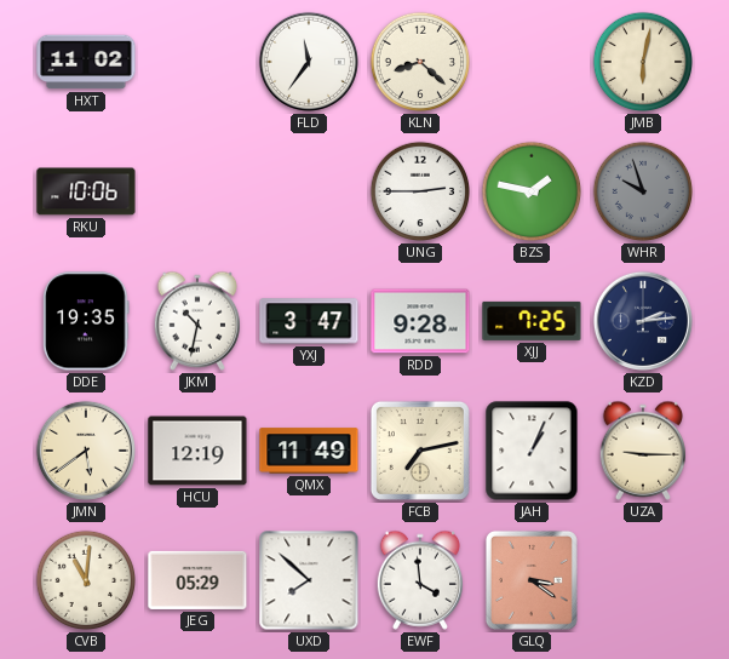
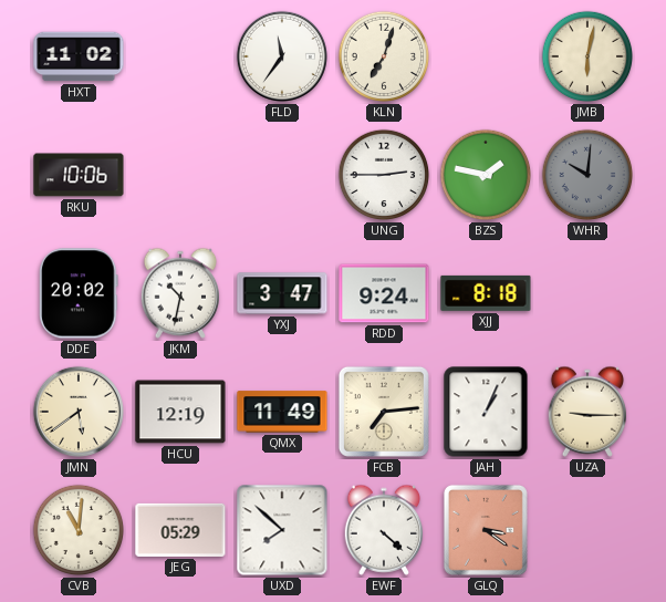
KLN: 8:22 -> 7:03
WHR: 9:57 -> 10:01
DDE: 19:35 -> 20:02
RDD: 9:28 -> 9:24
XJJ: 7:25 -> 8:18
KZD: 2:14 -> none
FCB: 7:13 -> 7:14
EWF: 3:59 -> 4:22
